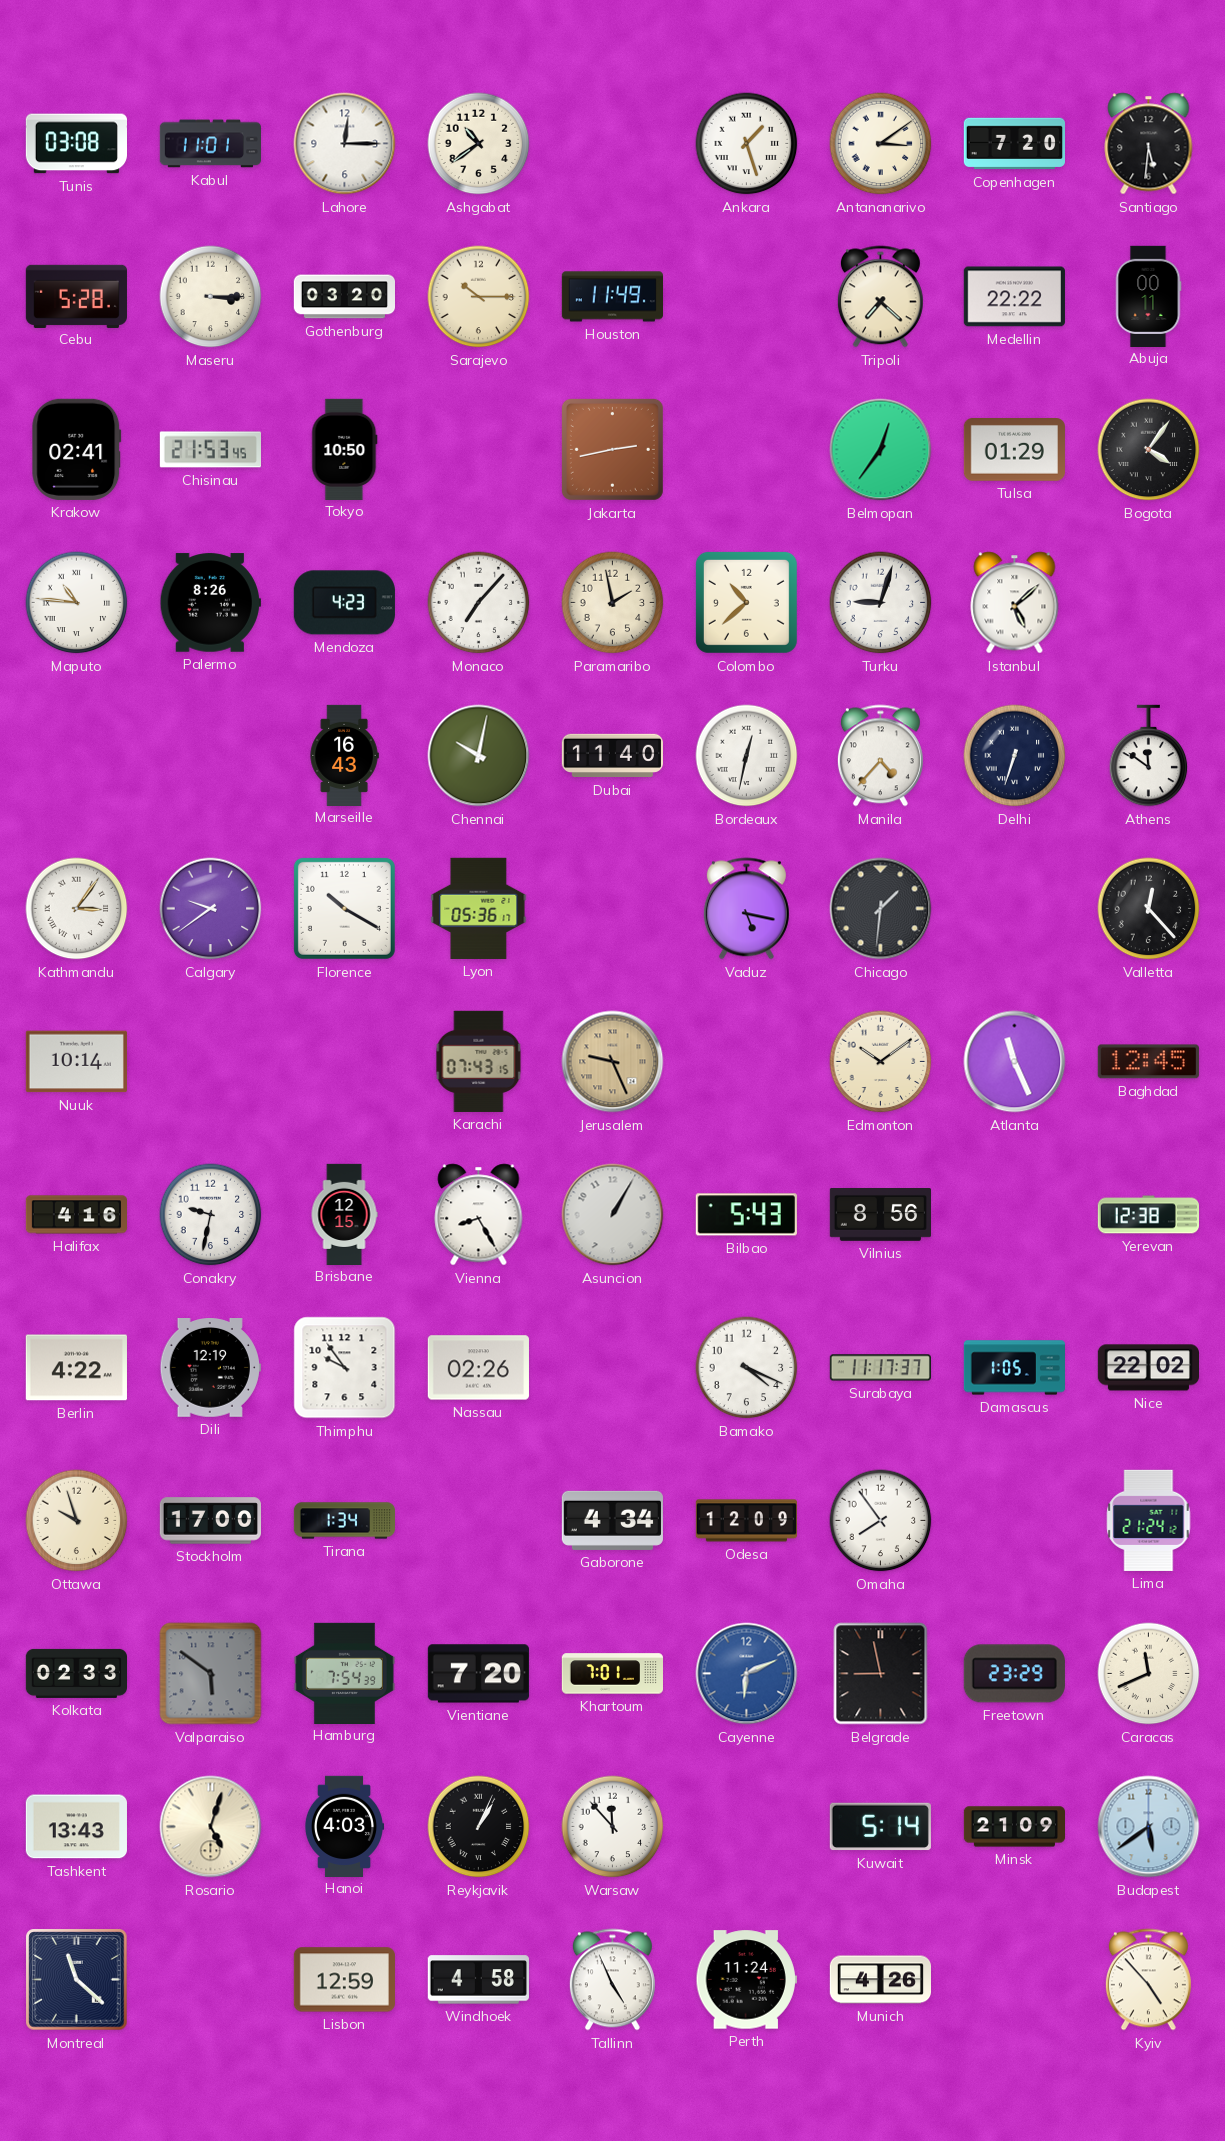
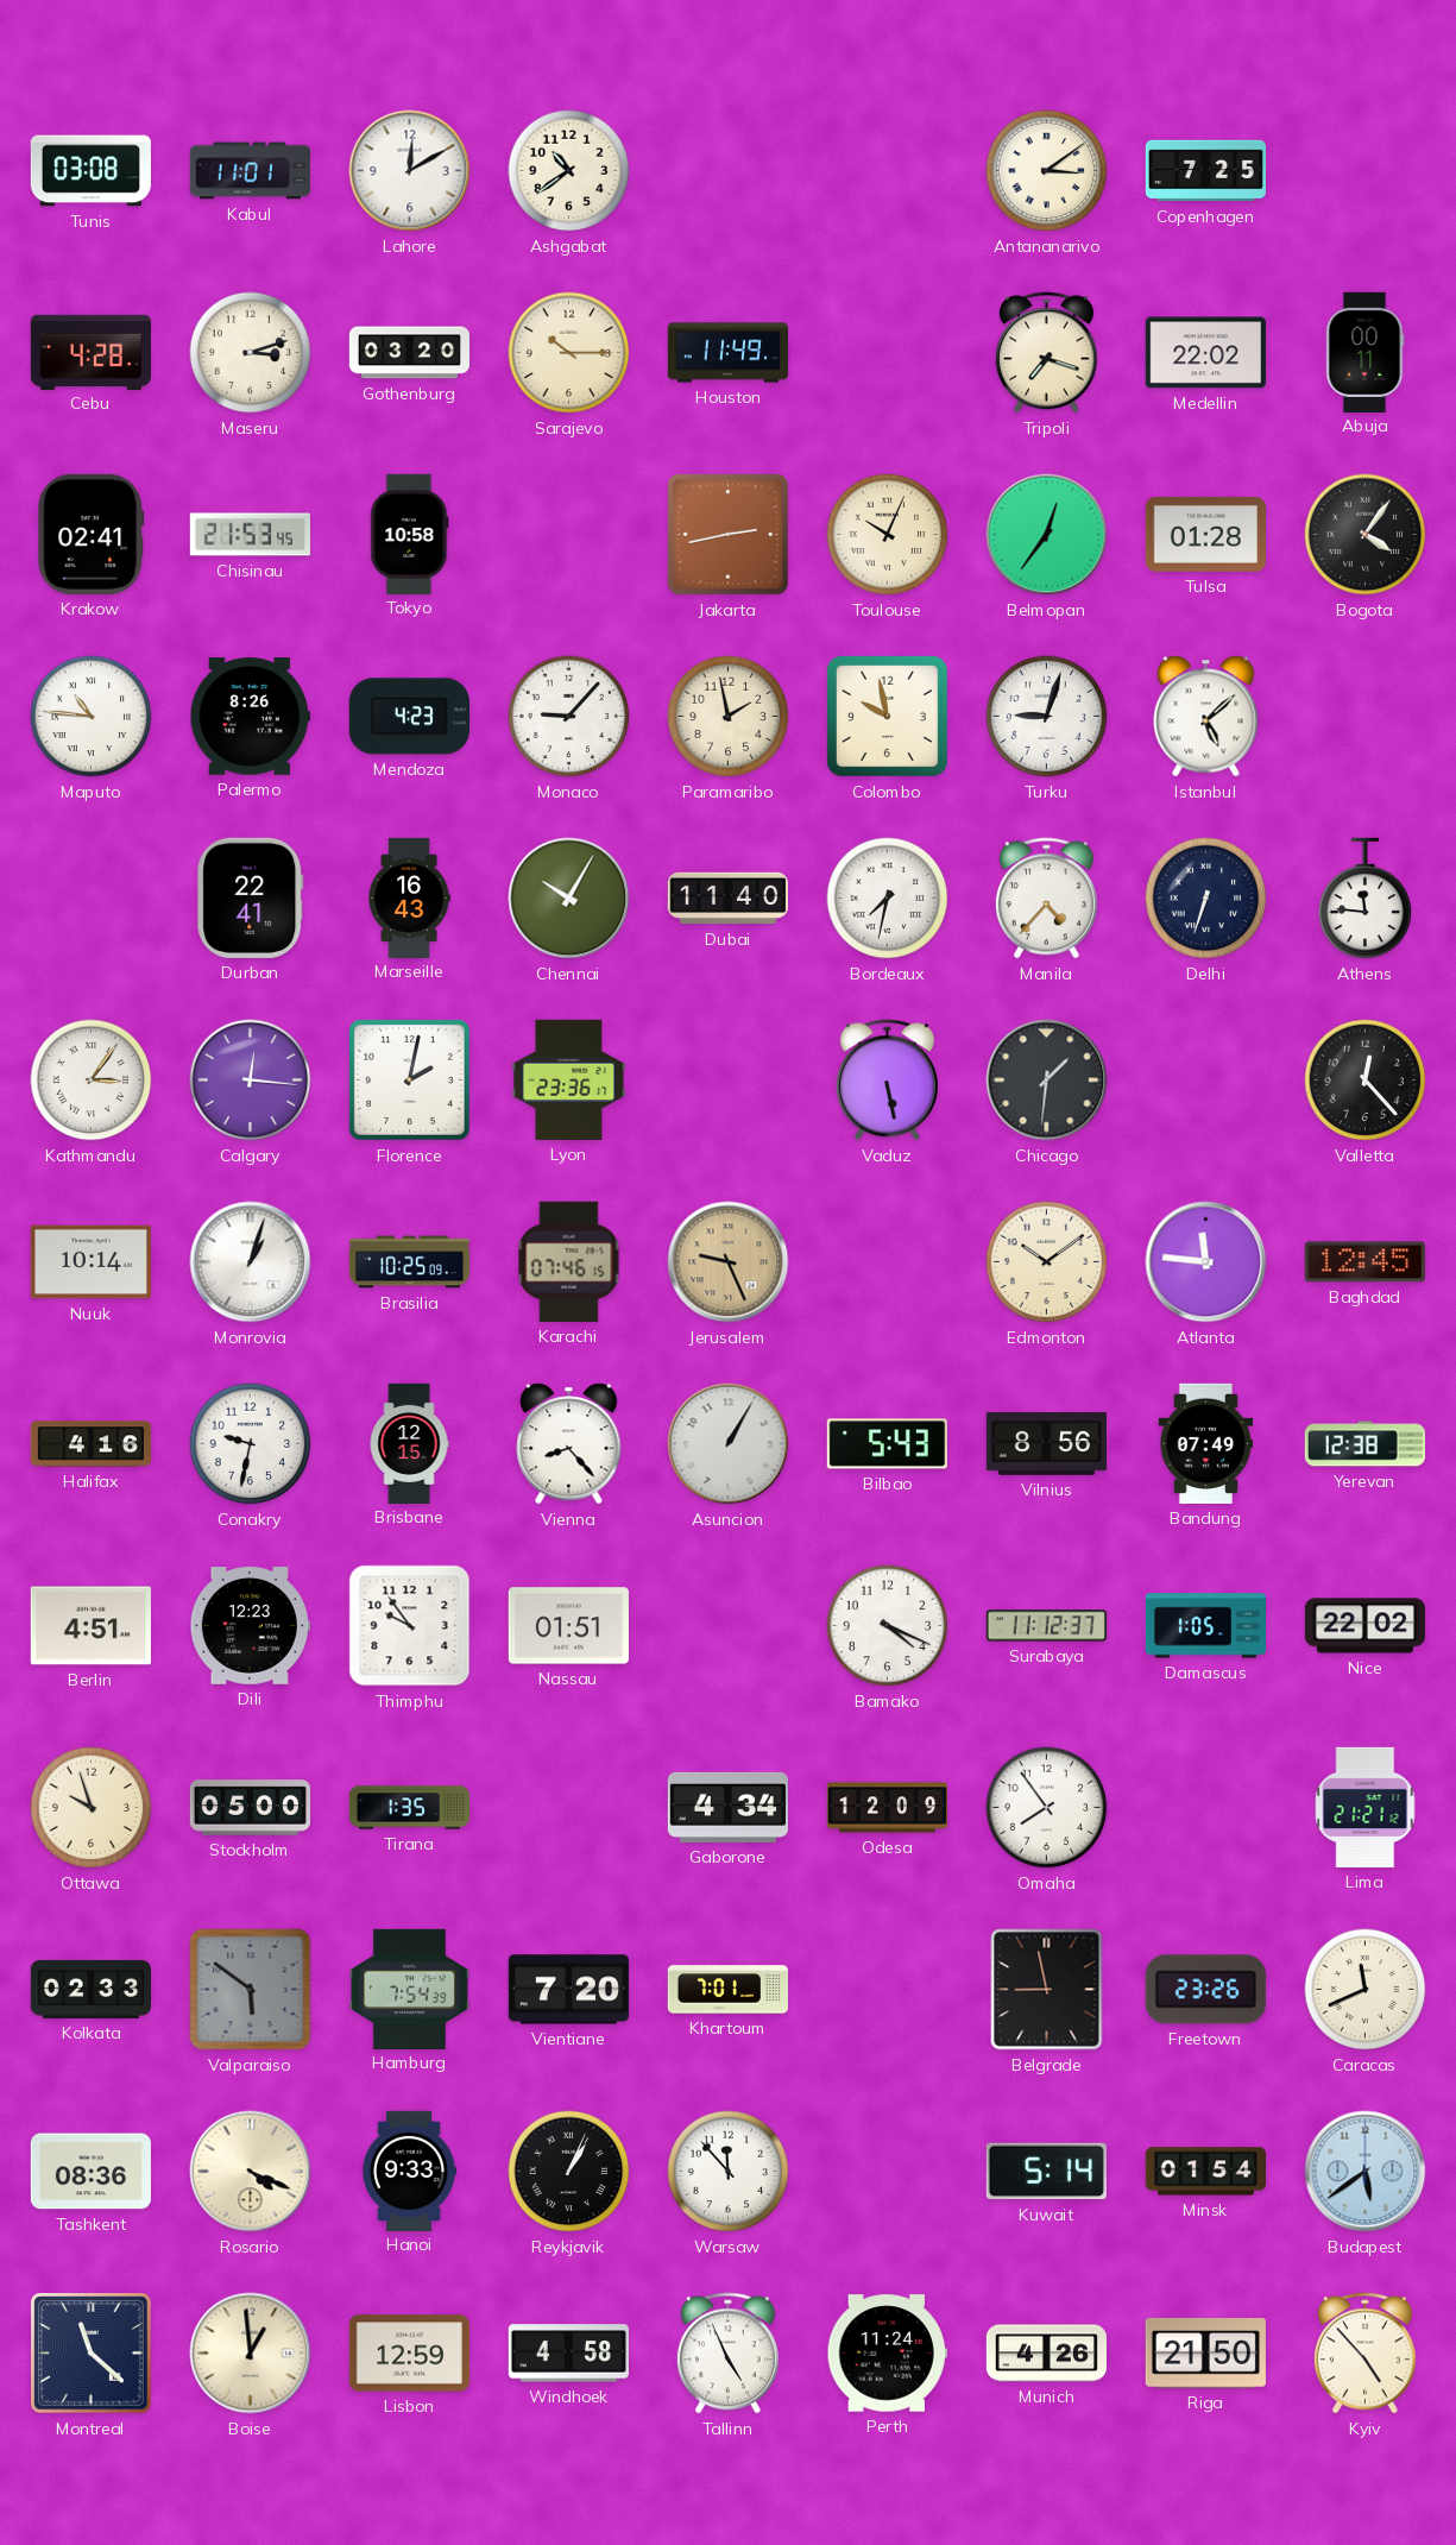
Lahore: 12:15 -> 12:10
Ankara: 1:27 -> none
Copenhagen: 7:20 -> 7:25
Santiago: 5:31 -> none
Cebu: 5:28 -> 4:28
Maseru: 3:15 -> 3:12
Tripoli: 7:22 -> 7:18
Medellin: 22:22 -> 22:02
Tokyo: 10:50 -> 10:58
Toulouse: none -> 10:04
Tulsa: 01:29 -> 01:28
Monaco: 7:07 -> 9:07
Colombo: 10:38 -> 9:58
Durban: none -> 22:41
Chennai: 10:02 -> 10:05
Bordeaux: 12:32 -> 7:32
Athens: 11:51 -> 11:46
Calgary: 9:39 -> 12:16
Florence: 10:20 -> 2:02
Lyon: 05:36 -> 23:36
Vaduz: 5:17 -> 5:28
Monrovia: none -> 1:03
Brasilia: none -> 10:25
Karachi: 07:43 -> 07:46
Atlanta: 11:26 -> 11:46
Vienna: 8:25 -> 8:23
Bandung: none -> 07:49
Berlin: 4:22 -> 4:51
Dili: 12:19 -> 12:23
Nassau: 02:26 -> 01:51
Surabaya: 11:17 -> 11:12
Stockholm: 17:00 -> 05:00
Tirana: 1:34 -> 1:35
Lima: 21:24 -> 21:21
Cayenne: 6:11 -> none
Freetown: 23:29 -> 23:26
Tashkent: 13:43 -> 08:36
Rosario: 5:03 -> 4:19
Hanoi: 4:03 -> 9:33
Minsk: 21:09 -> 01:54
Boise: none -> 12:59
Riga: none -> 21:50
